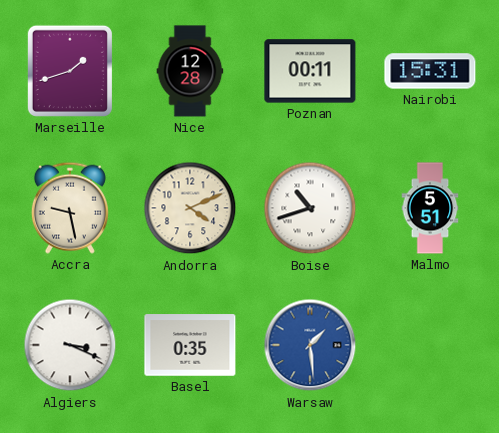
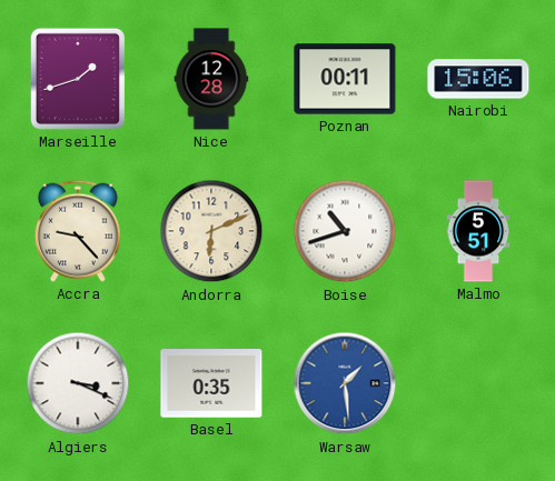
Nairobi: 15:31 -> 15:06
Accra: 9:28 -> 9:23
Andorra: 4:11 -> 6:11
